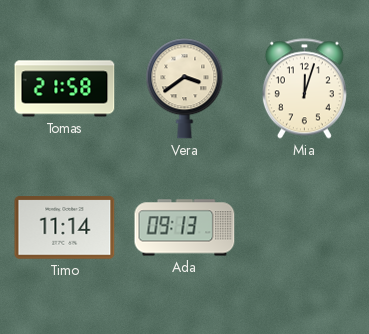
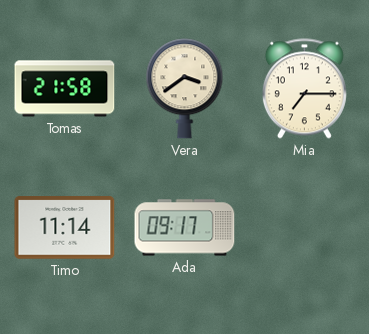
Mia: 12:03 -> 7:15
Ada: 09:13 -> 09:17
